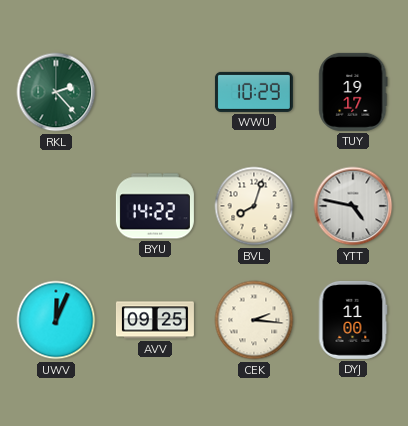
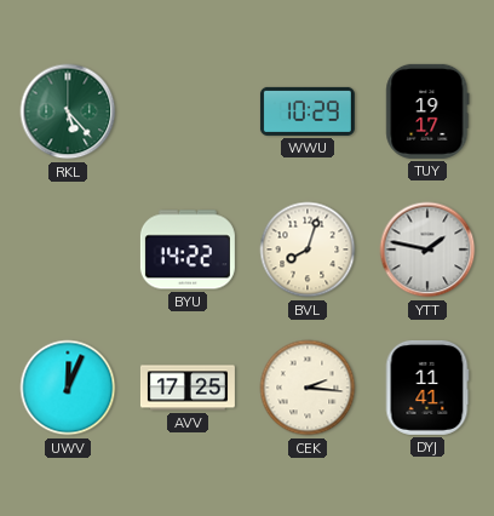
RKL: 2:23 -> 5:23
YTT: 4:47 -> 1:47
AVV: 09:25 -> 17:25
DYJ: 11:00 -> 11:41
